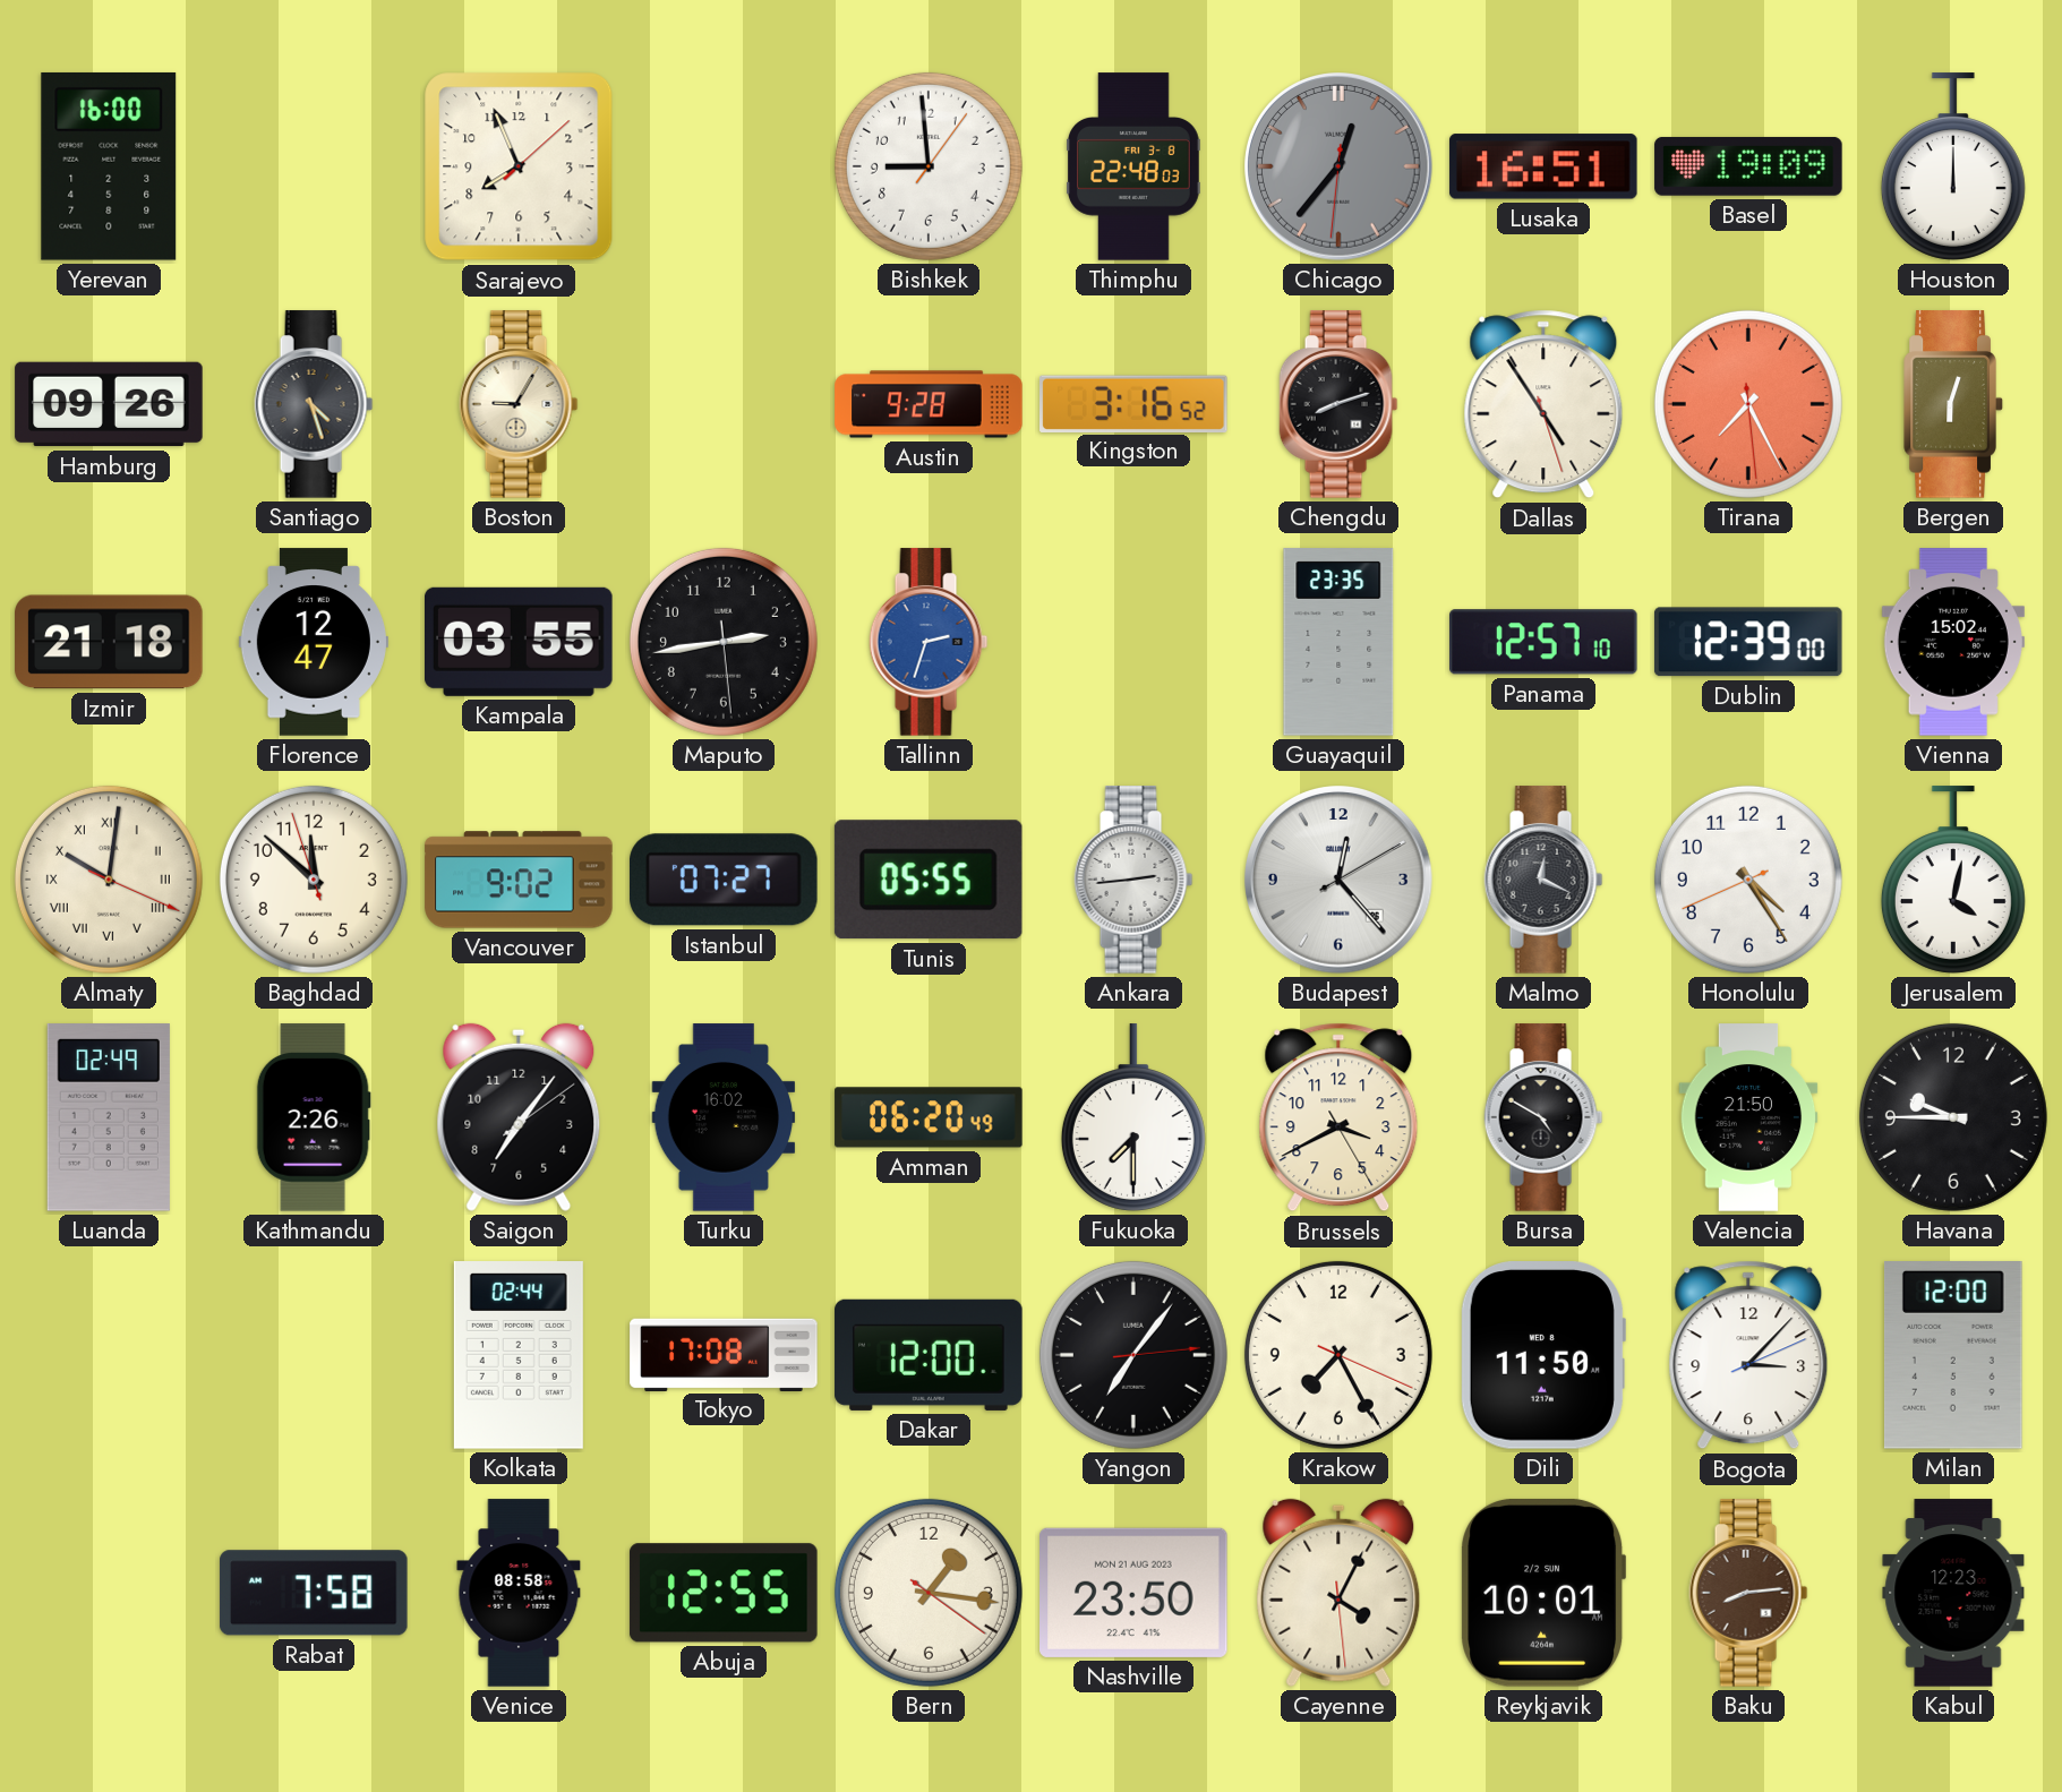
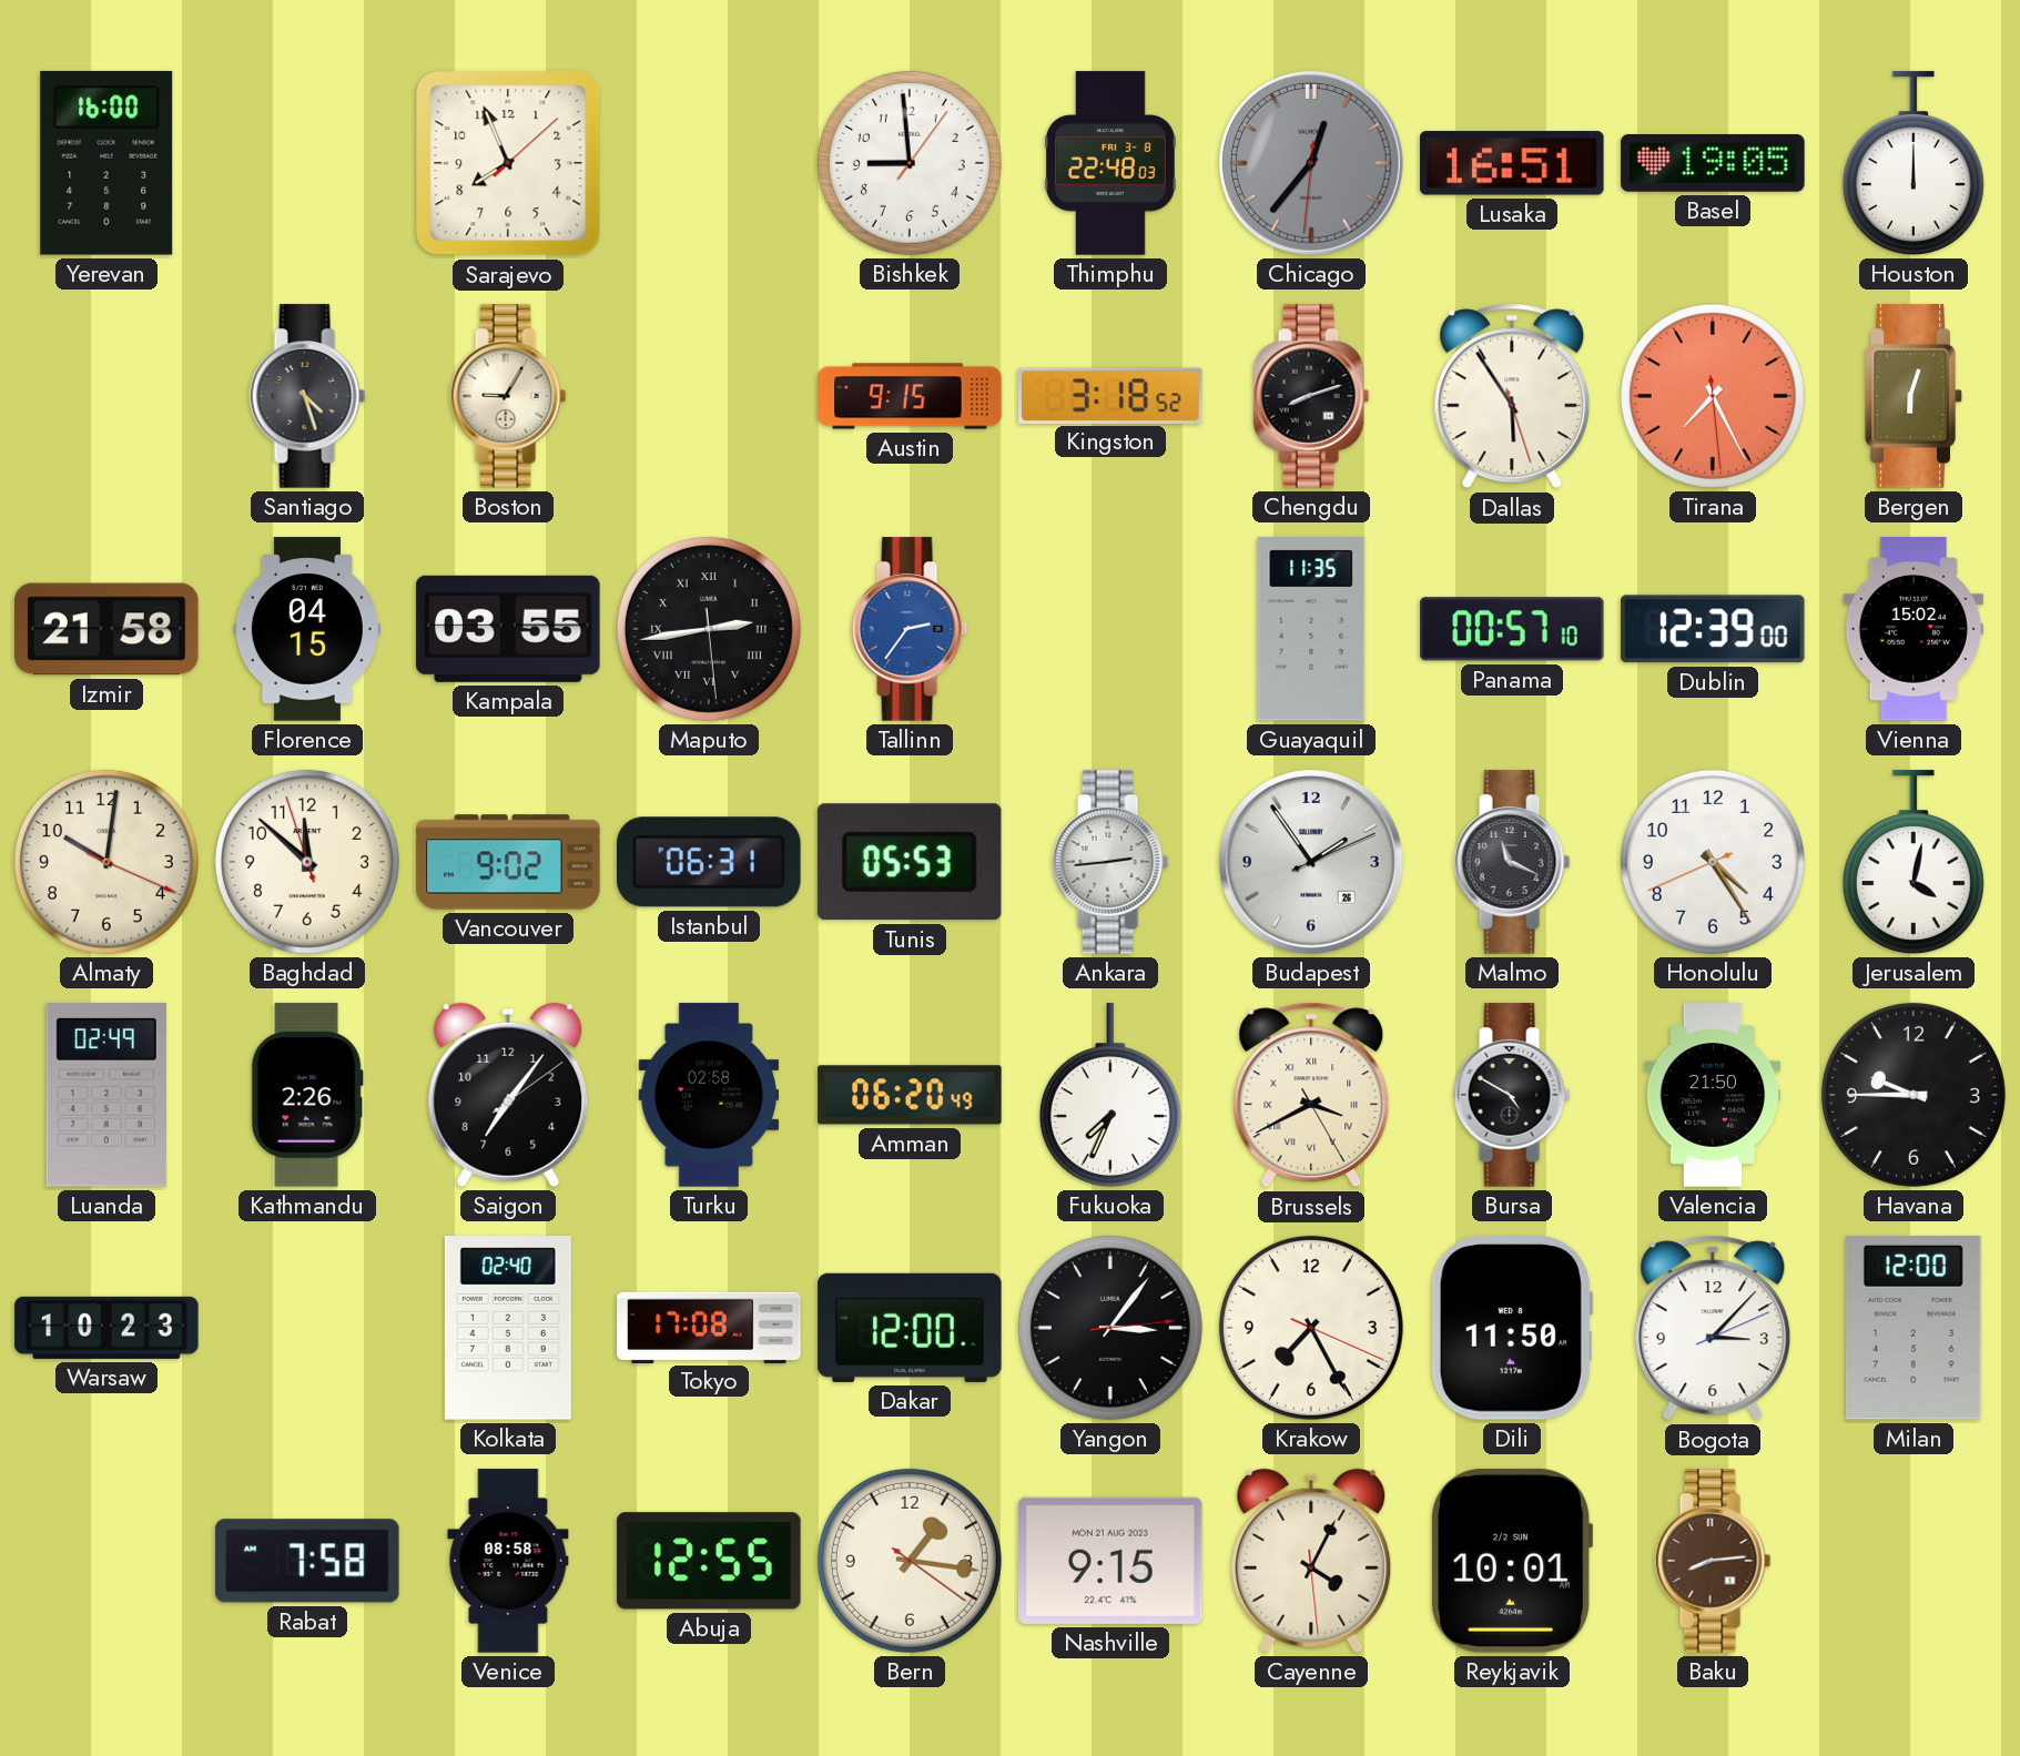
Basel: 19:09 -> 19:05
Hamburg: 09:26 -> none
Austin: 9:28 -> 9:15
Kingston: 3:16 -> 3:18
Dallas: 4:54 -> 5:54
Izmir: 21:18 -> 21:58
Florence: 12:47 -> 04:15
Maputo numerals: Arabic -> Roman
Tallinn: 2:33 -> 2:36
Guayaquil: 23:35 -> 11:35
Panama: 12:57 -> 00:57
Almaty numerals: Roman -> Arabic
Istanbul: 07:27 -> 06:31
Tunis: 05:55 -> 05:53
Budapest: 12:23 -> 1:54
Malmo: 12:19 -> 11:19
Turku: 16:02 -> 02:58
Fukuoka: 7:30 -> 7:34
Brussels numerals: Arabic -> Roman
Warsaw: none -> 10:23
Kolkata: 02:44 -> 02:40
Yangon: 7:06 -> 3:06
Nashville: 23:50 -> 9:15
Kabul: 12:23 -> none
